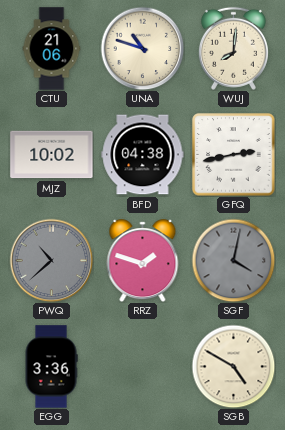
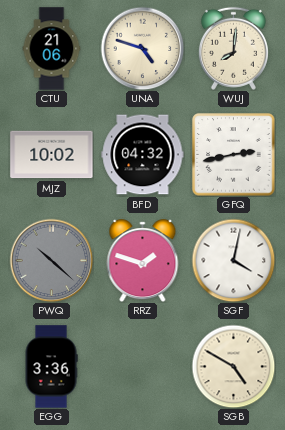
UNA: 10:48 -> 4:48
BFD: 04:38 -> 04:32
PWQ: 10:38 -> 10:22
SGF dial: grey -> white
